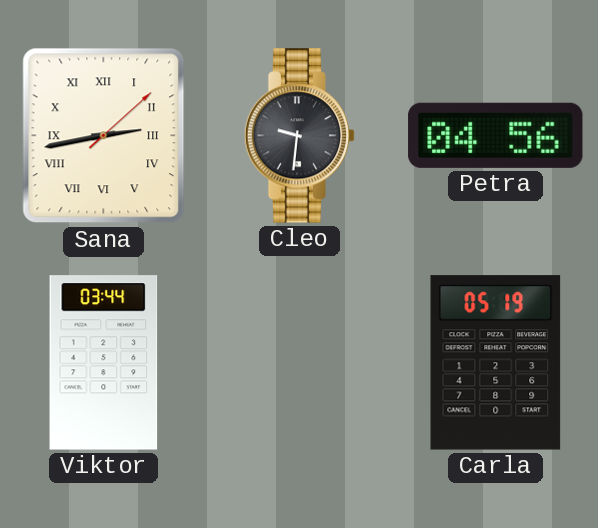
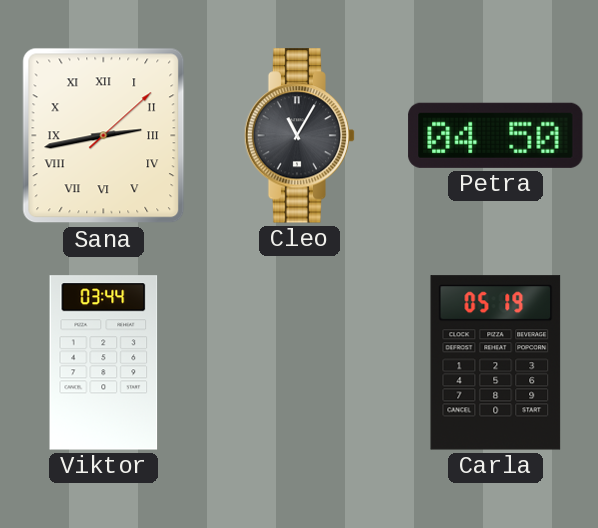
Cleo: 9:31 -> 11:05
Petra: 04:56 -> 04:50
